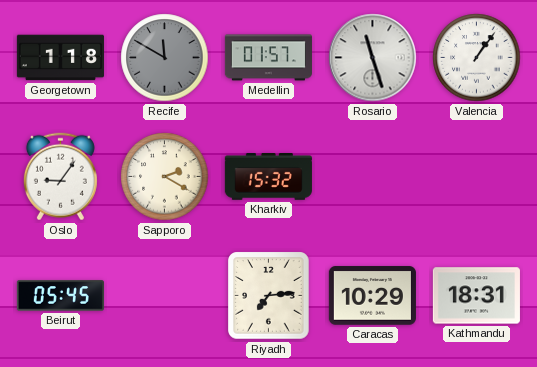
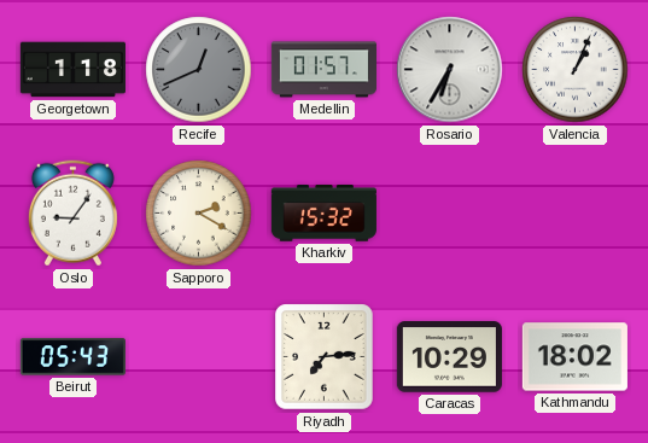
Recife: 11:50 -> 12:41
Rosario: 11:27 -> 6:35
Valencia: 1:06 -> 1:04
Beirut: 05:45 -> 05:43
Kathmandu: 18:31 -> 18:02
